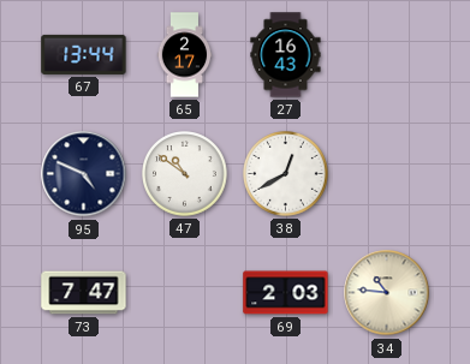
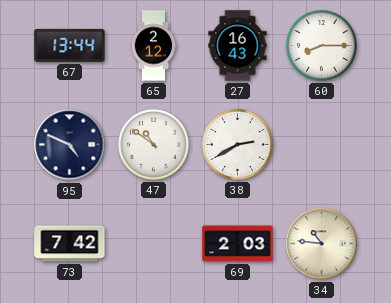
65: 2:17 -> 2:12
60: none -> 8:15
38: 12:40 -> 2:40
73: 7:47 -> 7:42
